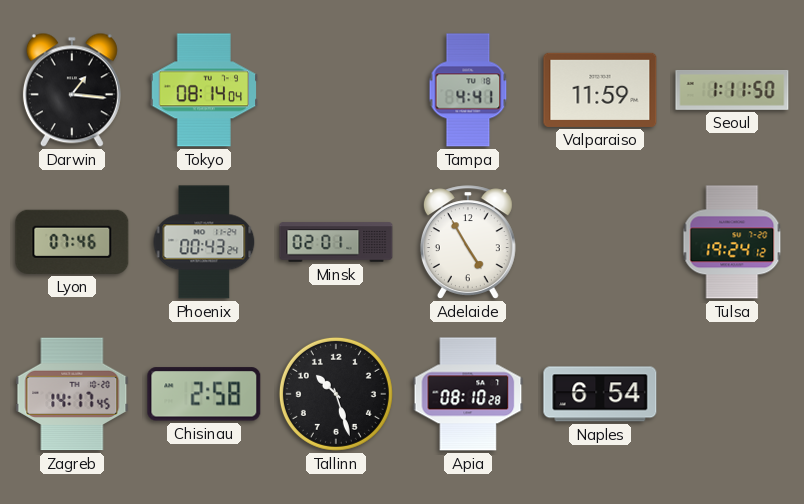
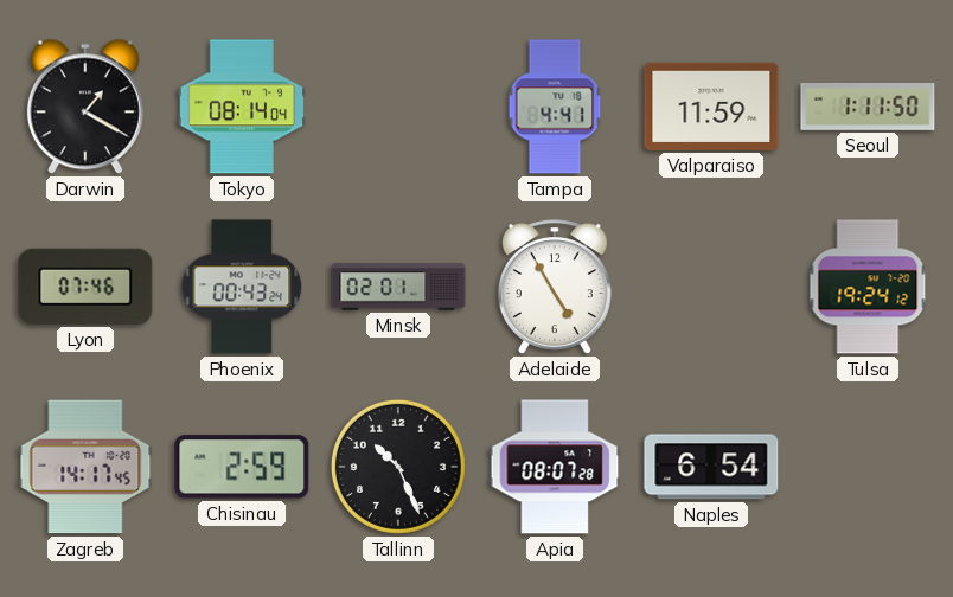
Darwin: 1:16 -> 1:20
Chisinau: 2:58 -> 2:59
Tallinn: 10:27 -> 10:26
Apia: 08:10 -> 08:07
